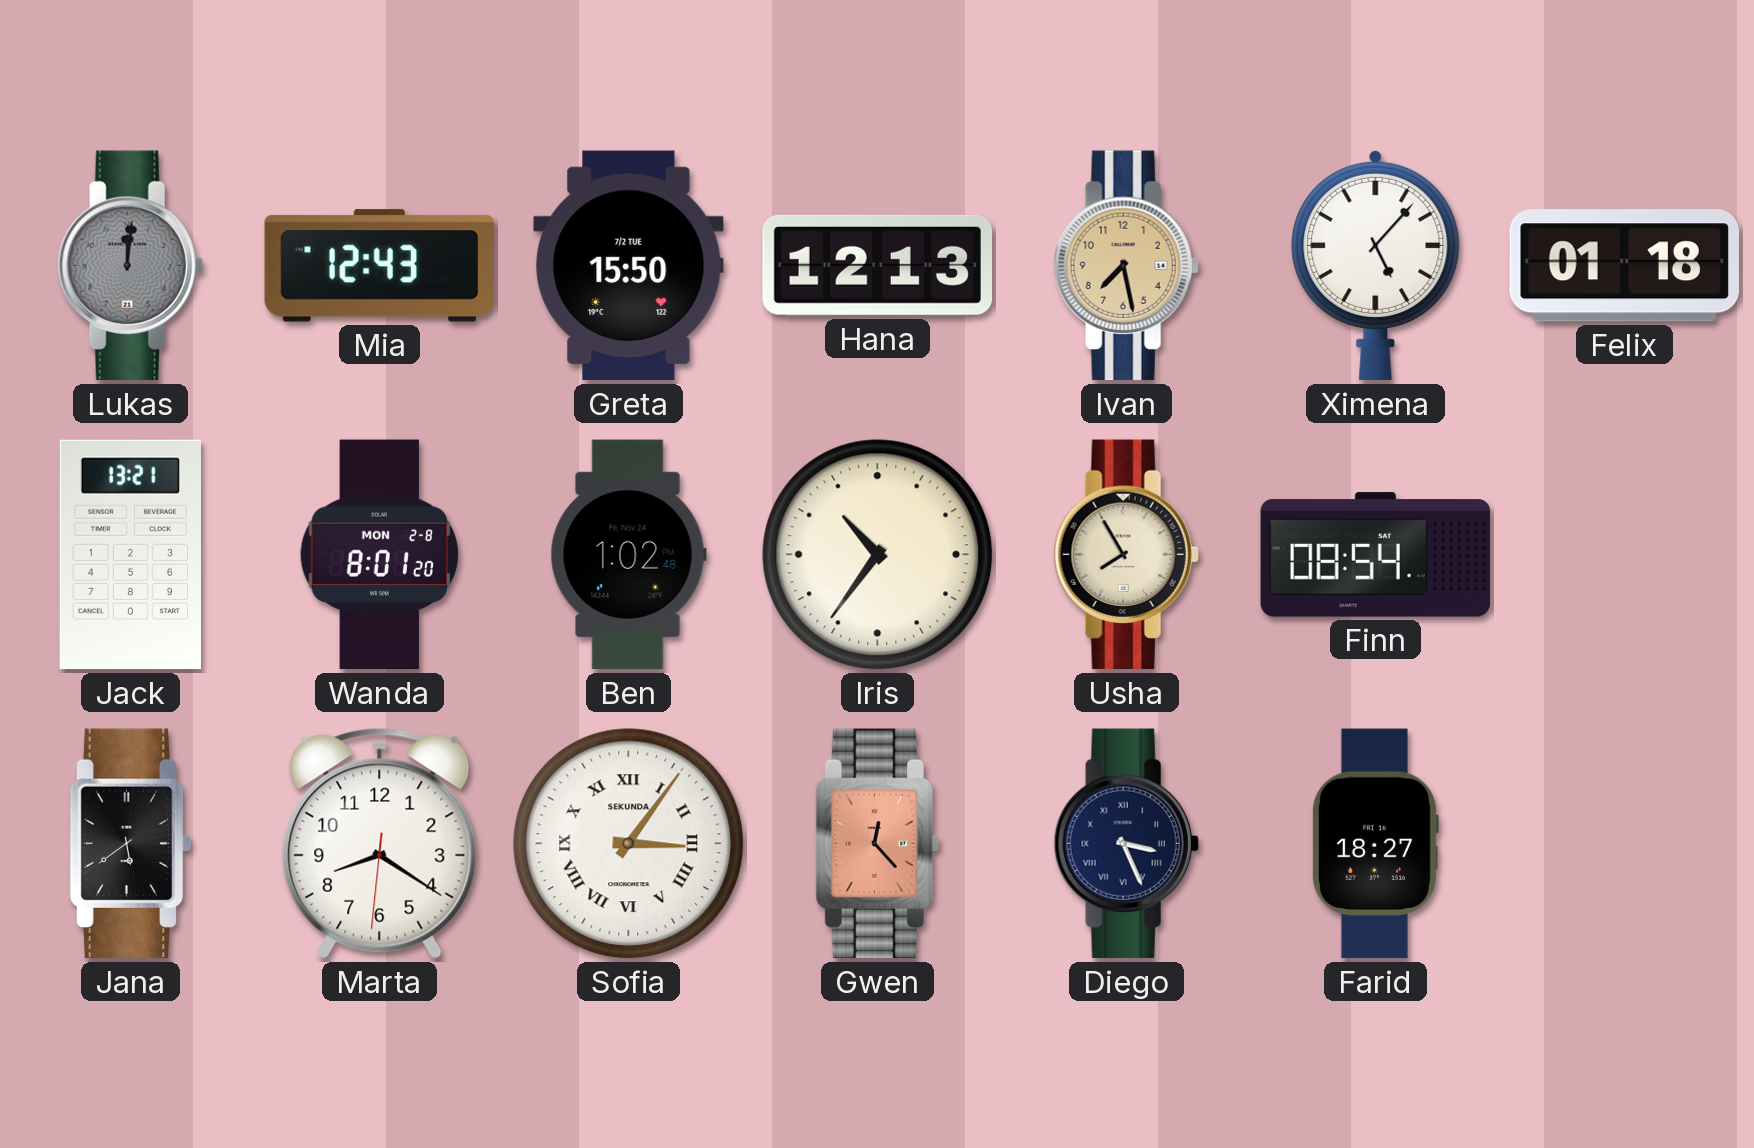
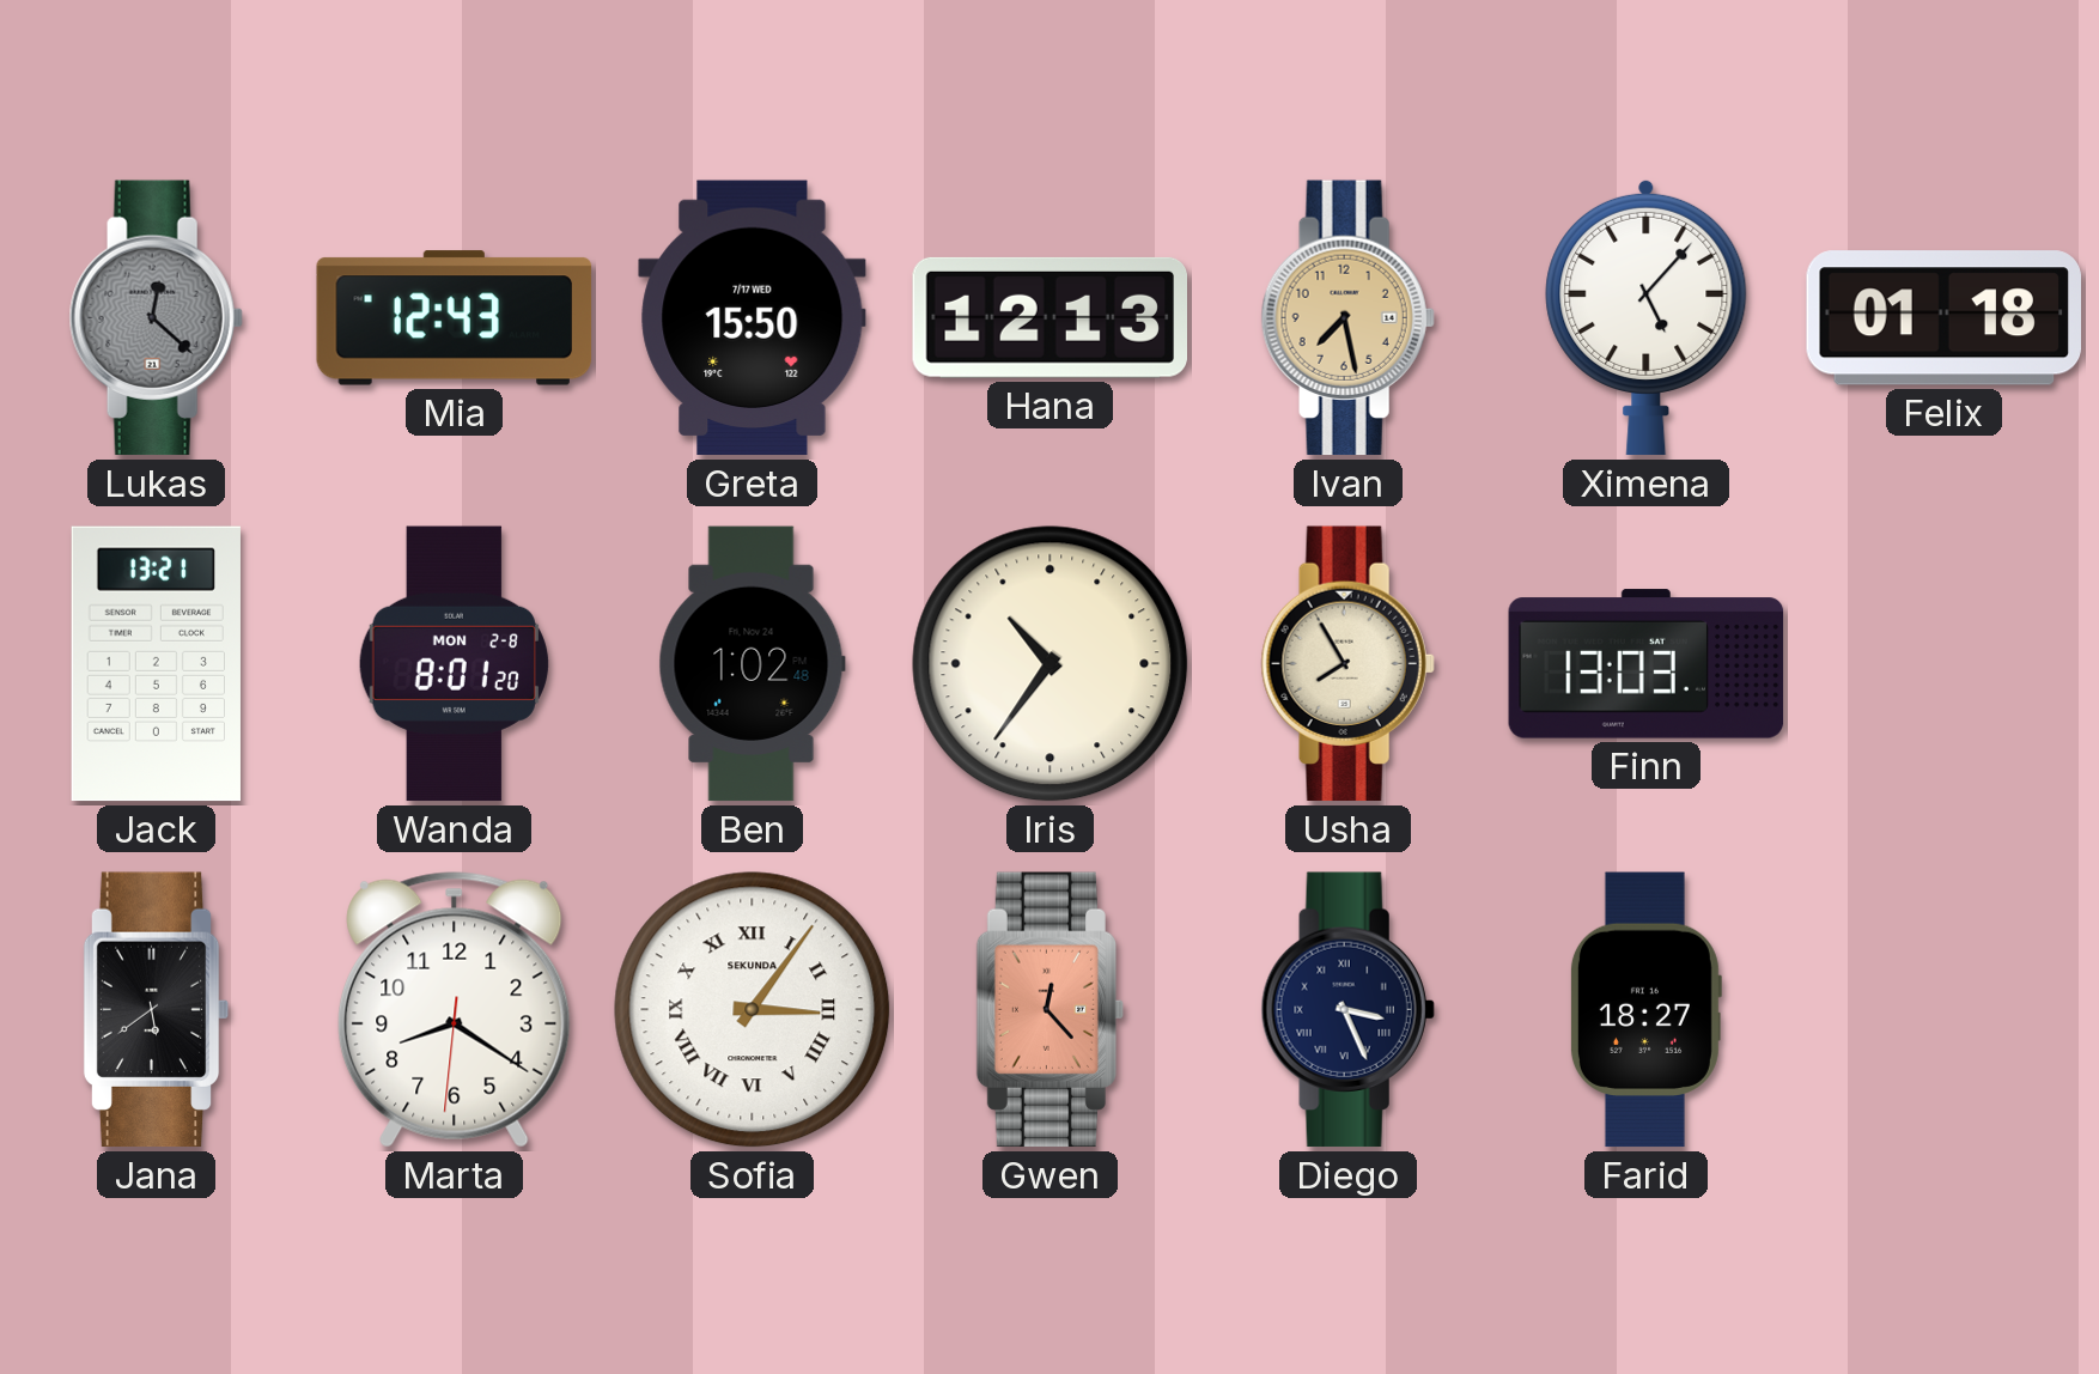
Lukas: 12:01 -> 12:22
Greta date: 7/2 TUE -> 7/17 WED
Finn: 08:54 -> 13:03
